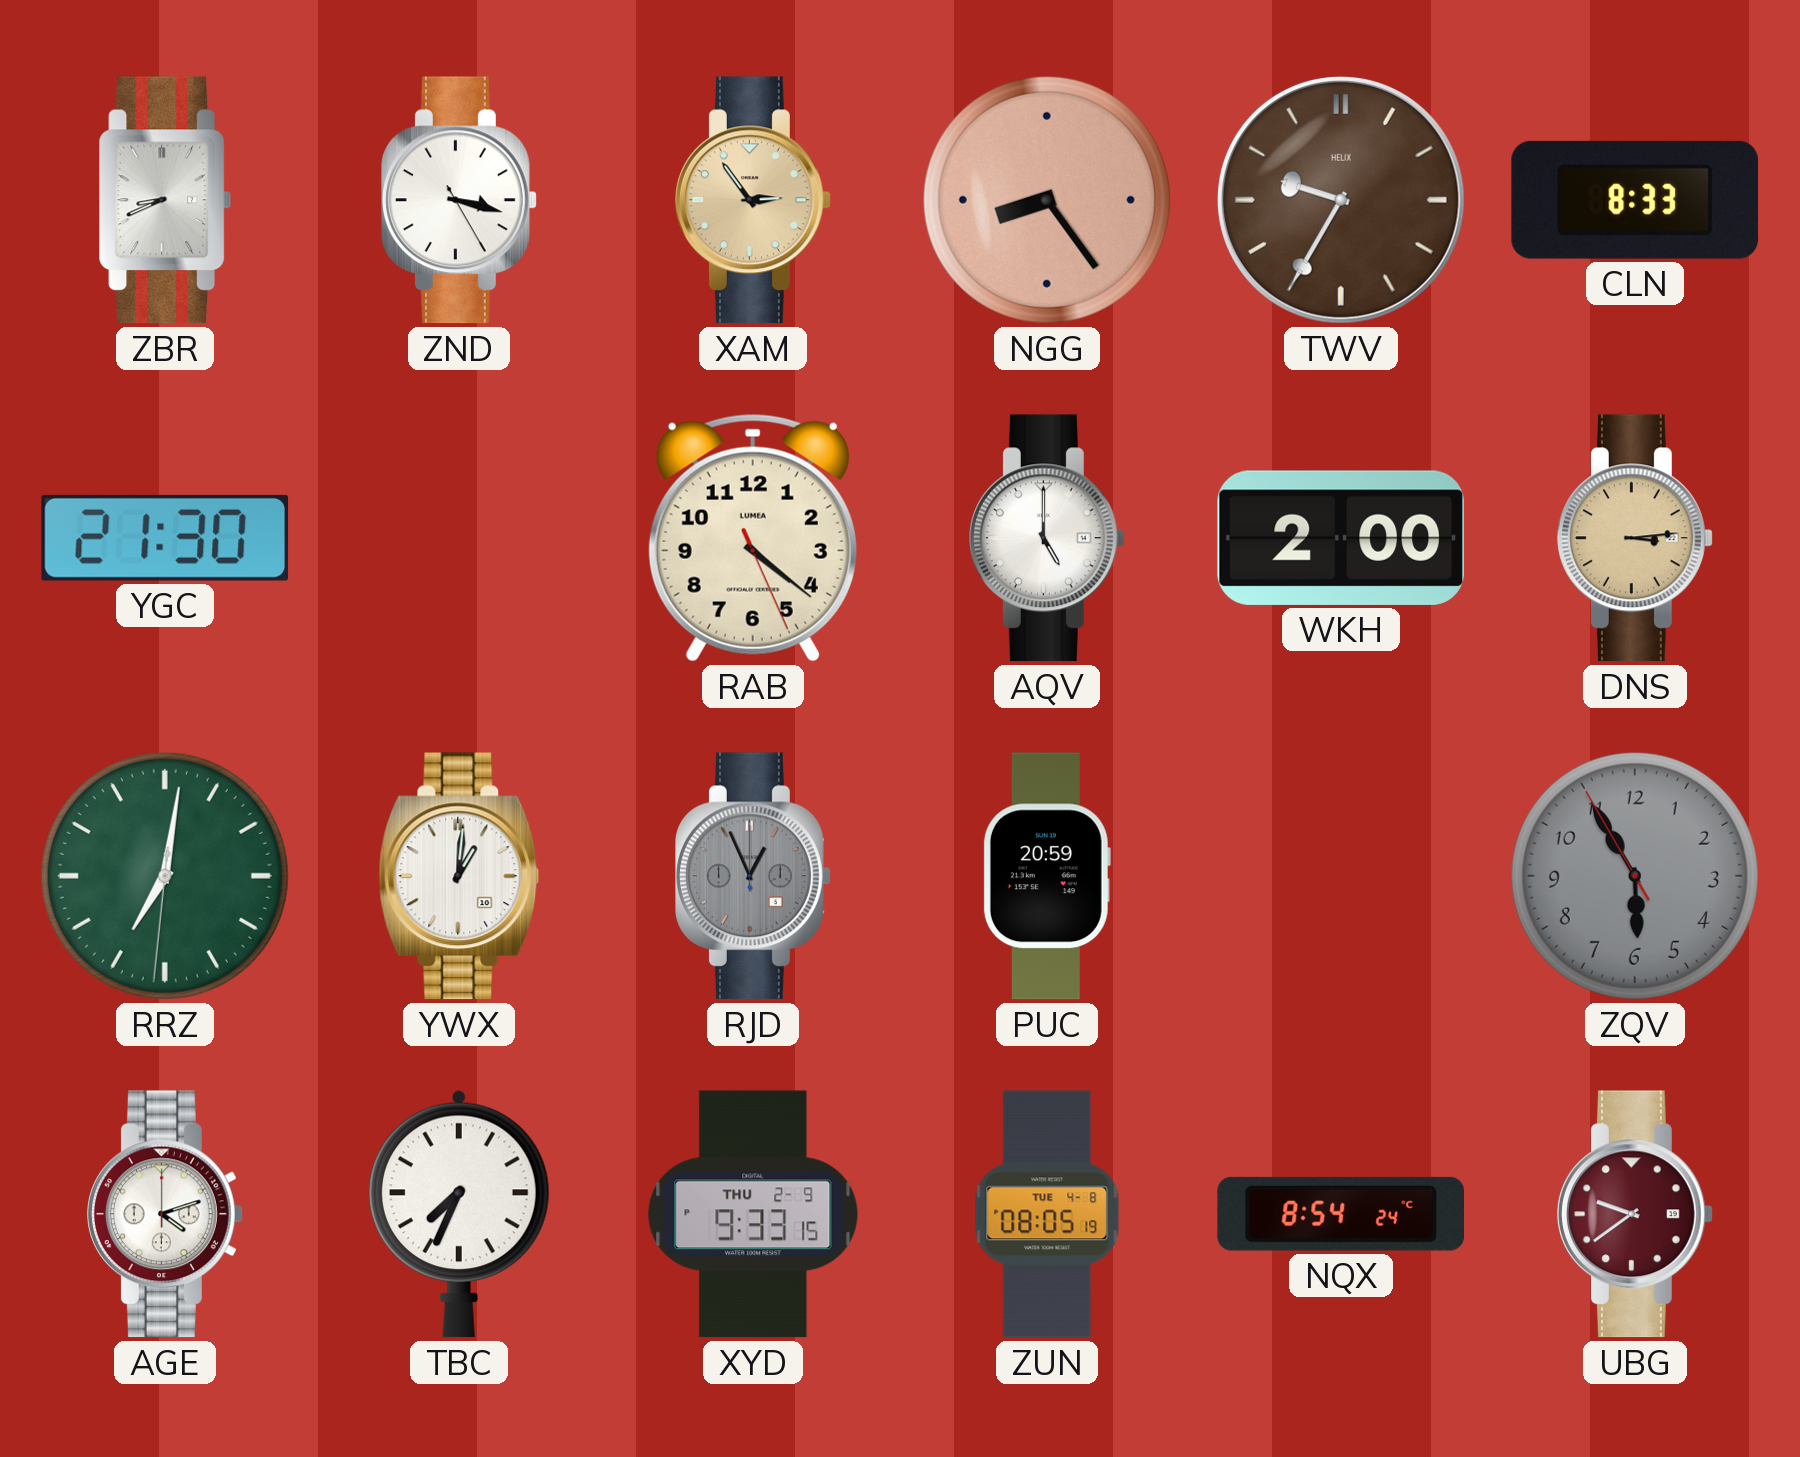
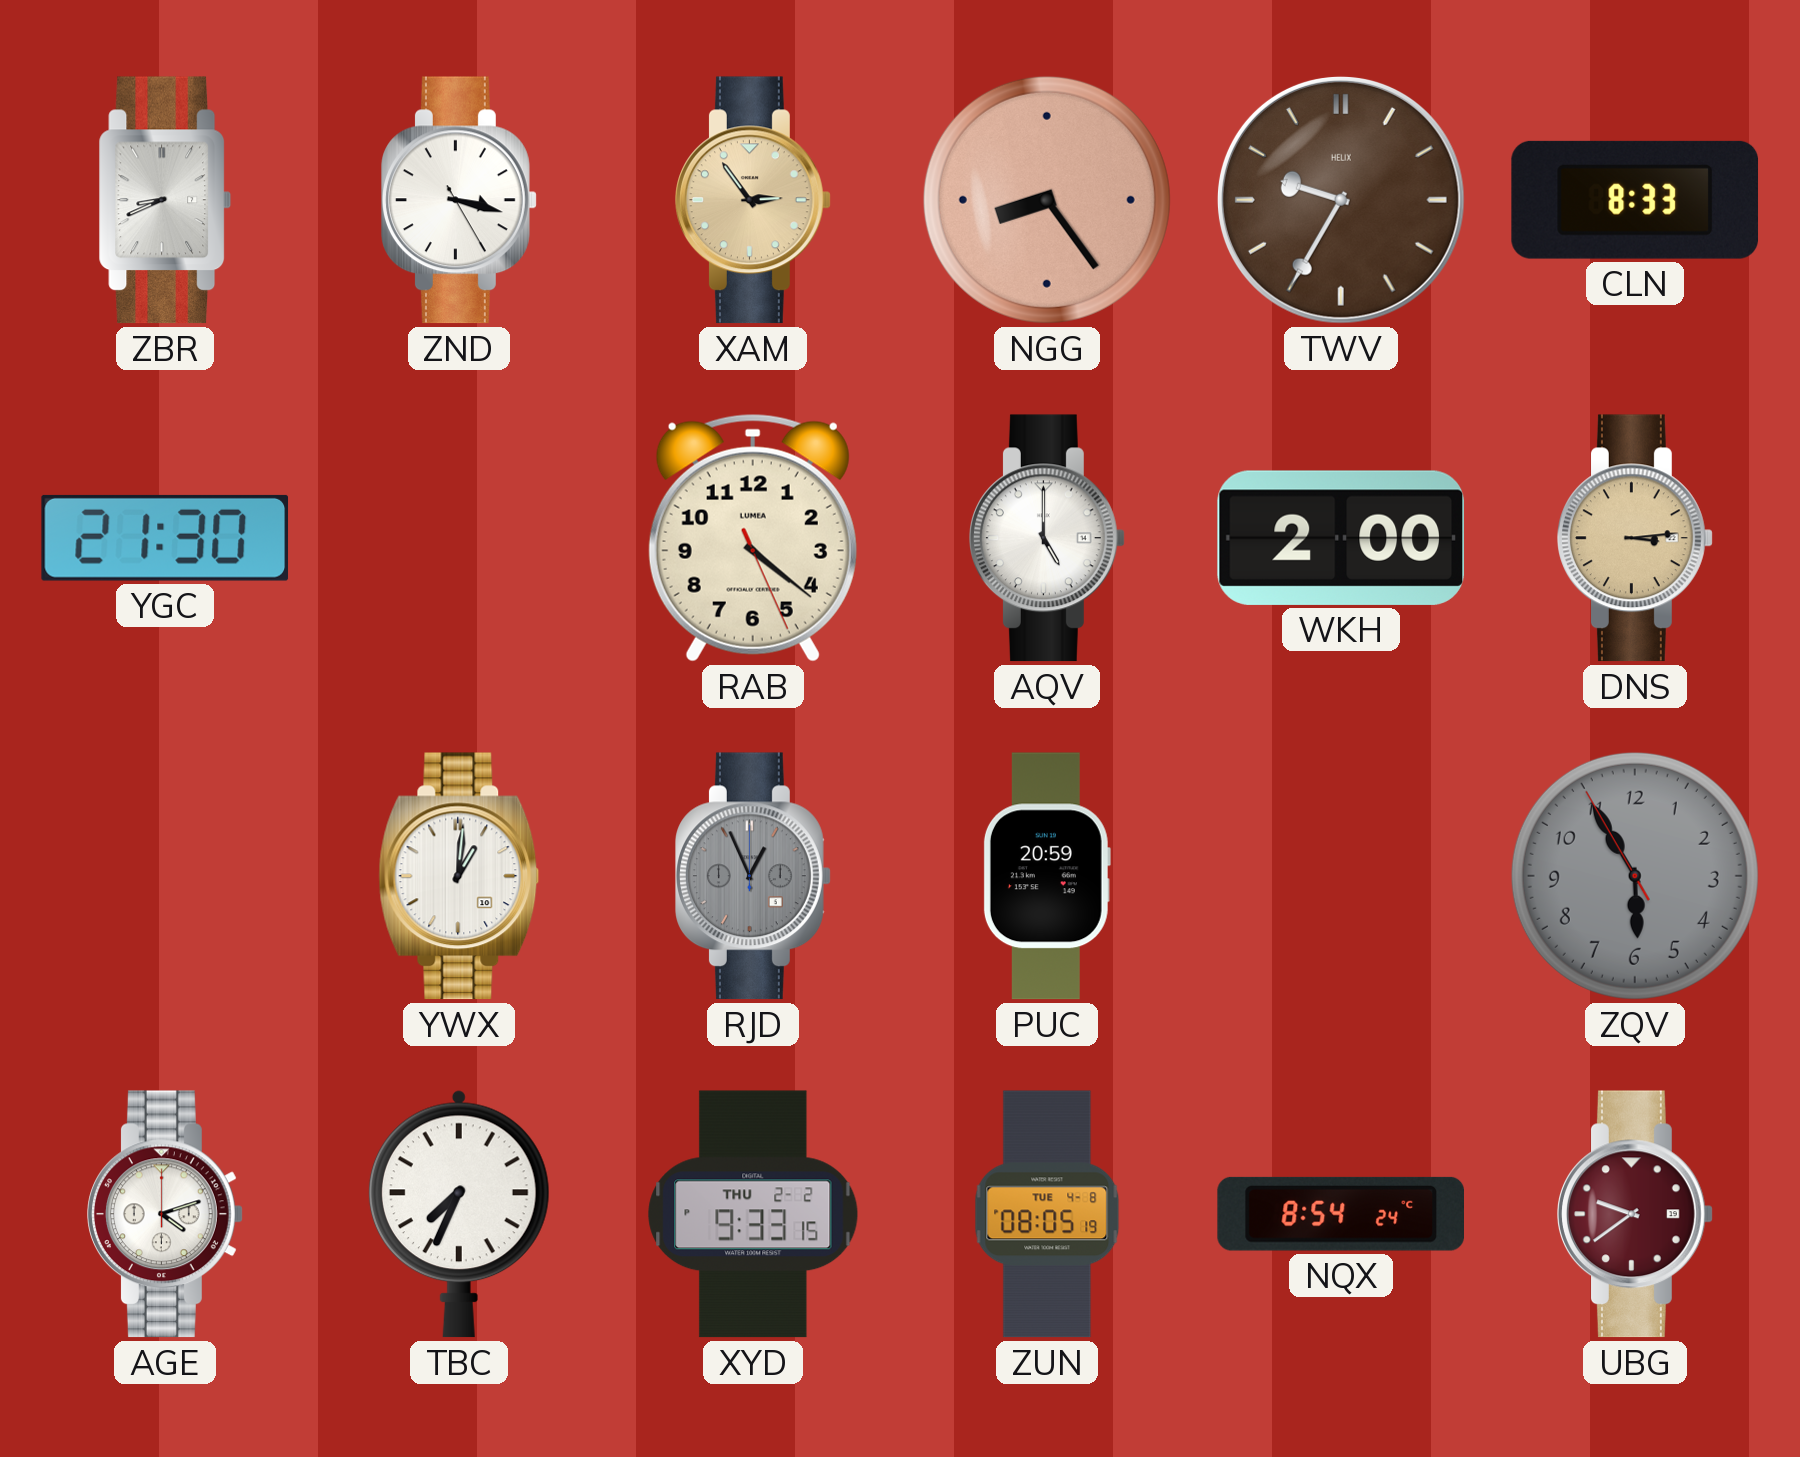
RRZ: 7:01 -> none
XYD date: THU 2-9 -> THU 2-2
